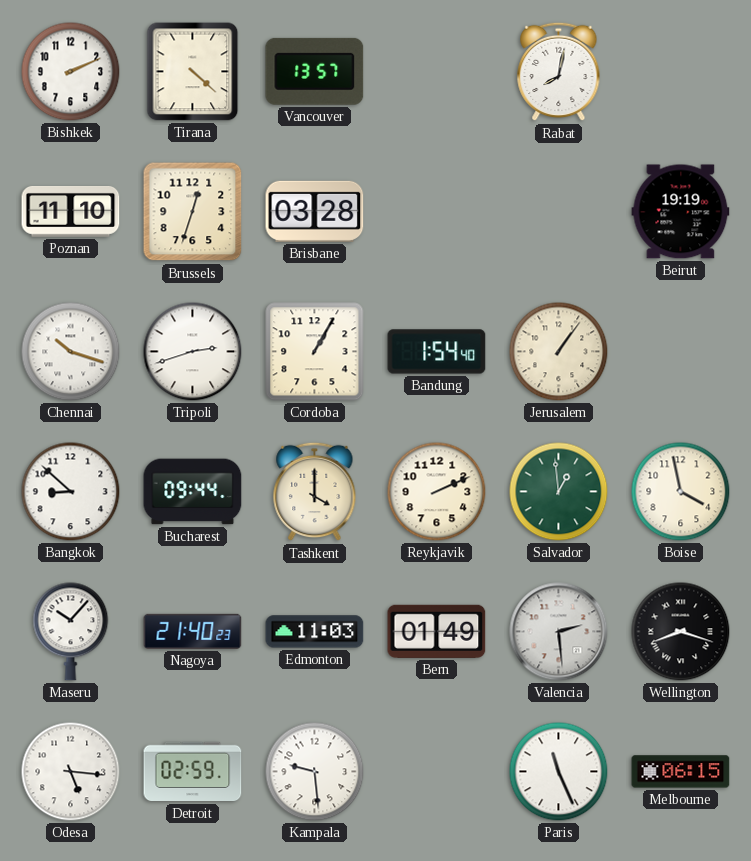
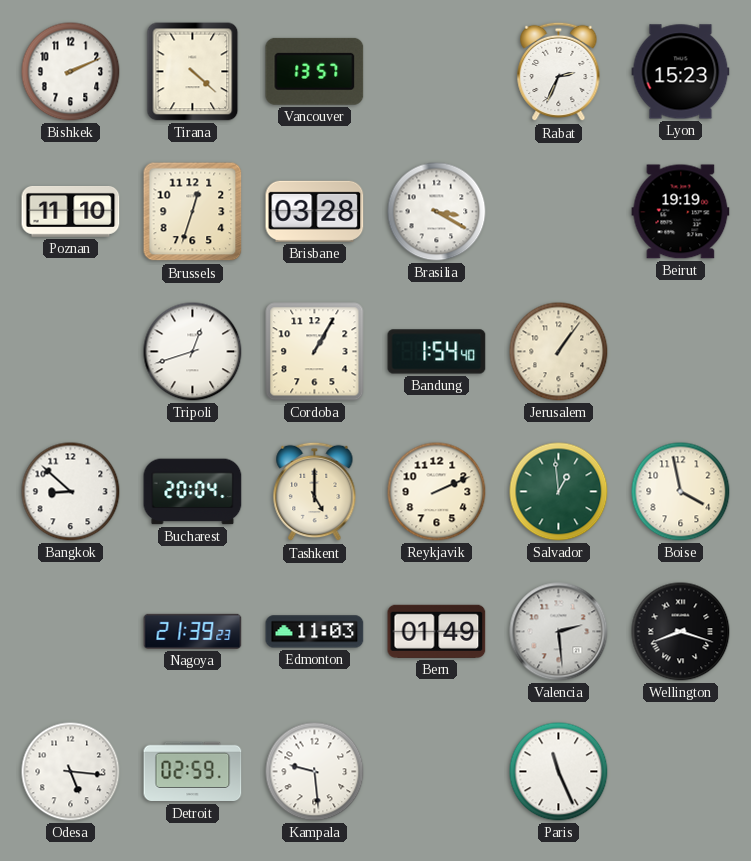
Rabat: 8:02 -> 2:34
Lyon: none -> 15:23
Brasilia: none -> 3:20
Chennai: 10:18 -> none
Tripoli: 2:42 -> 12:42
Bucharest: 09:44 -> 20:04
Tashkent: 4:00 -> 5:00
Maseru: 10:07 -> none
Nagoya: 21:40 -> 21:39
Melbourne: 06:15 -> none
